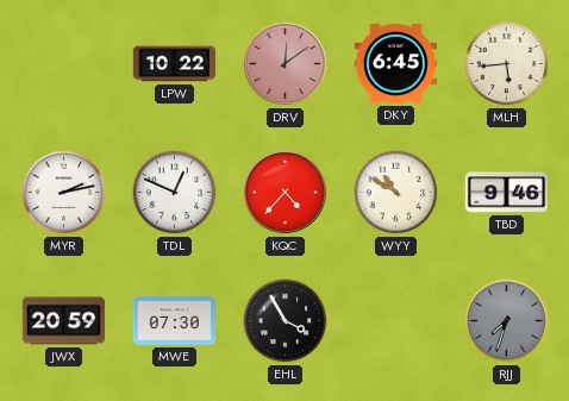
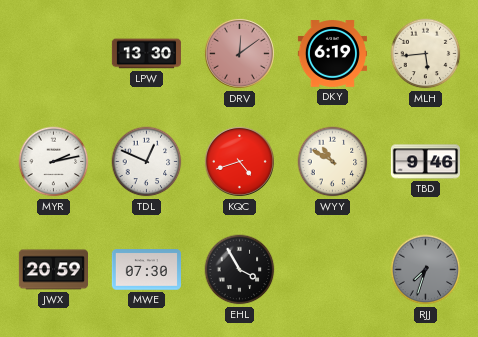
LPW: 10:22 -> 13:30
DKY: 6:45 -> 6:19
KQC: 4:37 -> 4:42
